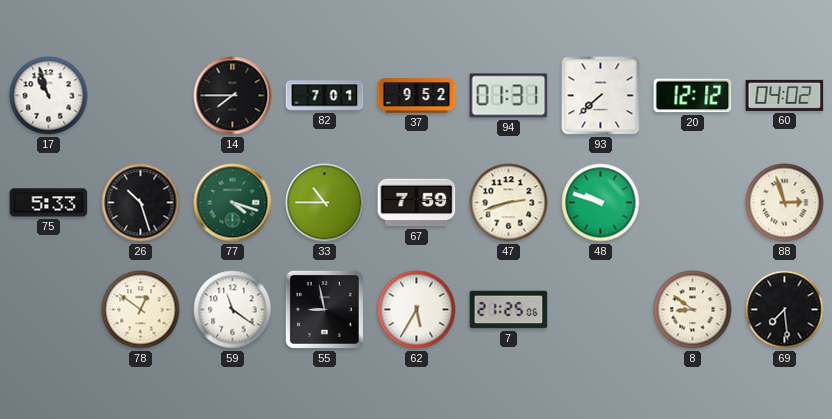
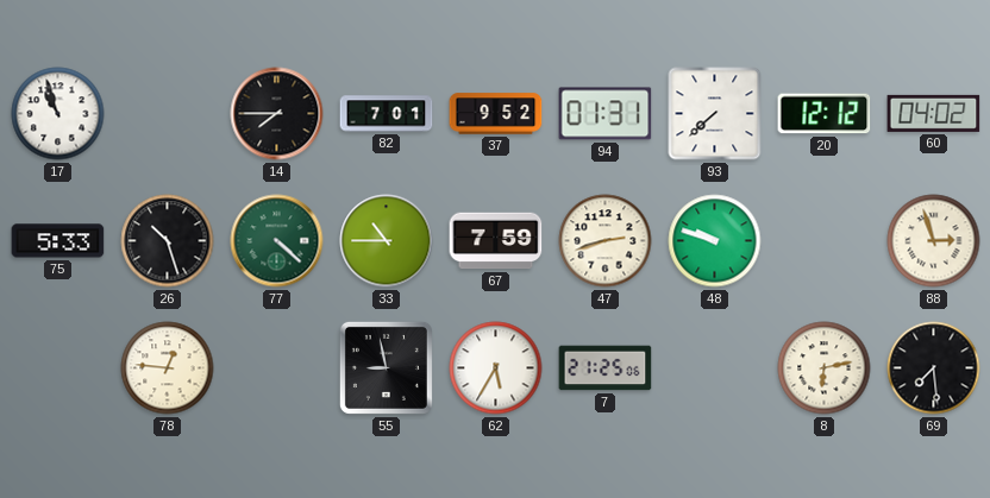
77: 4:18 -> 4:22
78: 12:51 -> 12:46
59: 11:21 -> none
8: 8:51 -> 6:13
